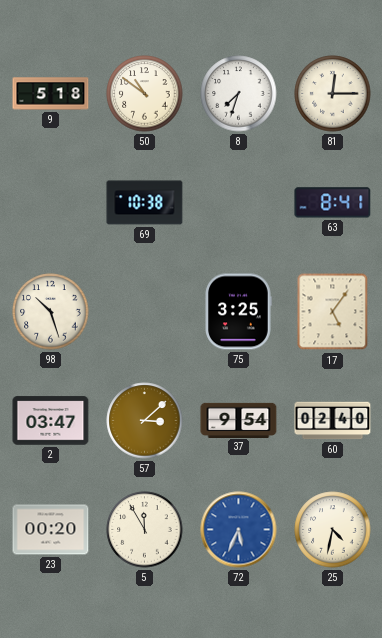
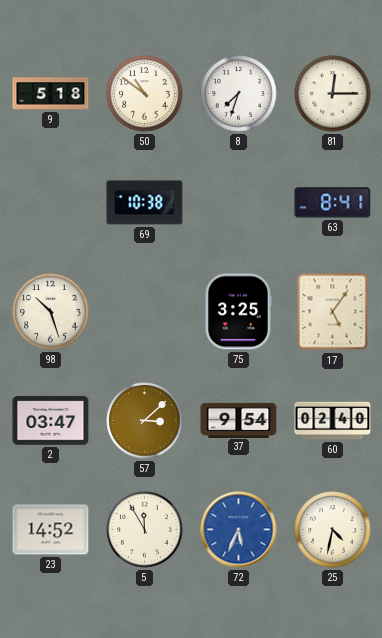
23: 00:20 -> 14:52
